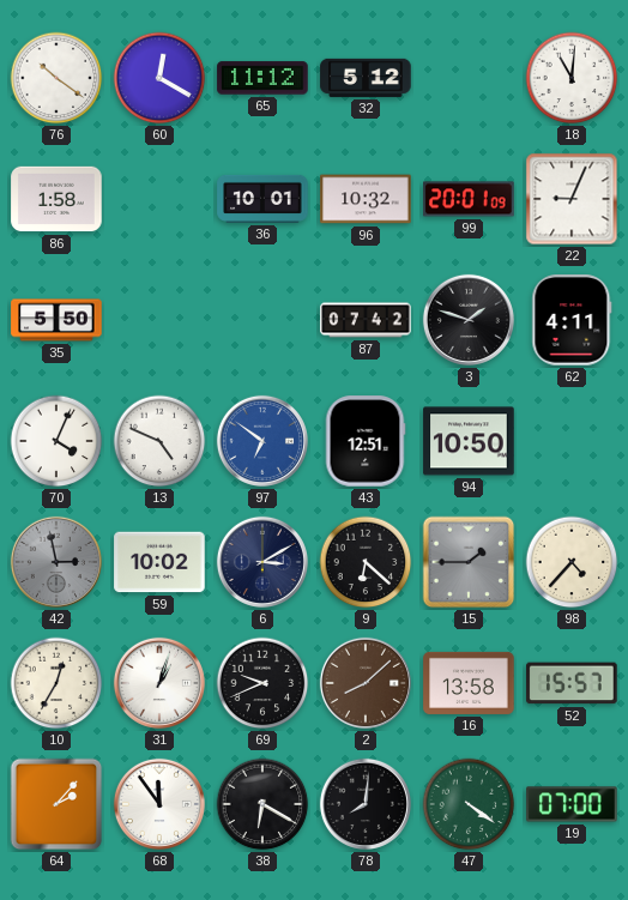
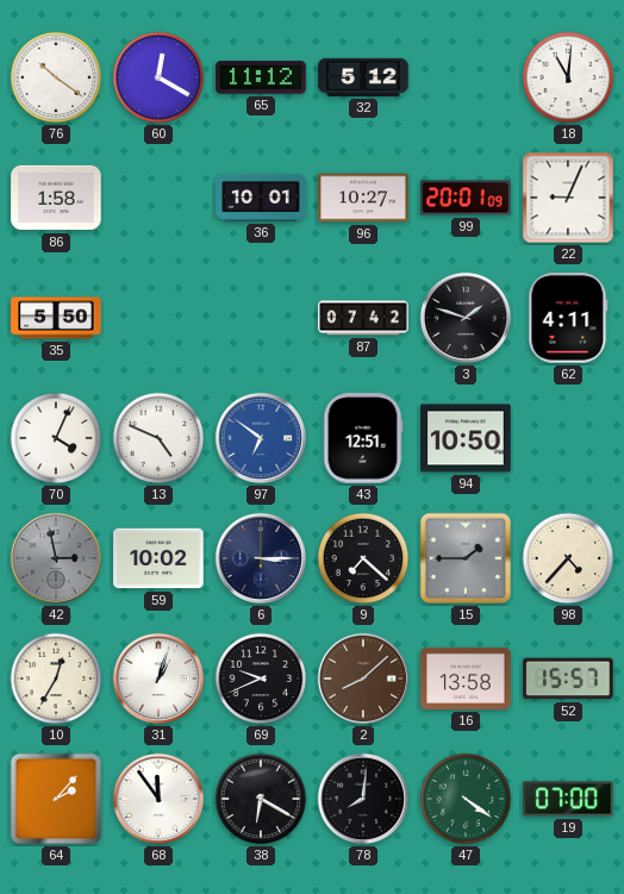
96: 10:32 -> 10:27
6: 3:10 -> 3:15
9: 6:22 -> 7:22
